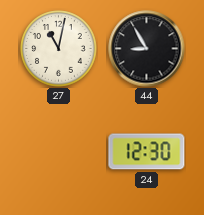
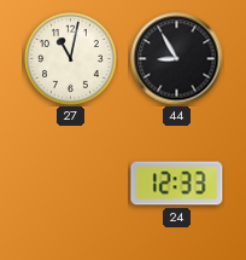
24: 12:30 -> 12:33
